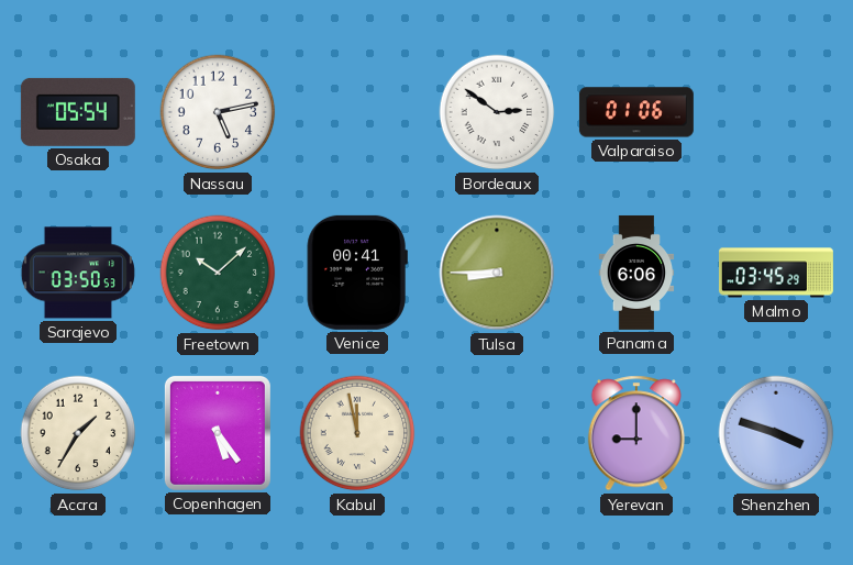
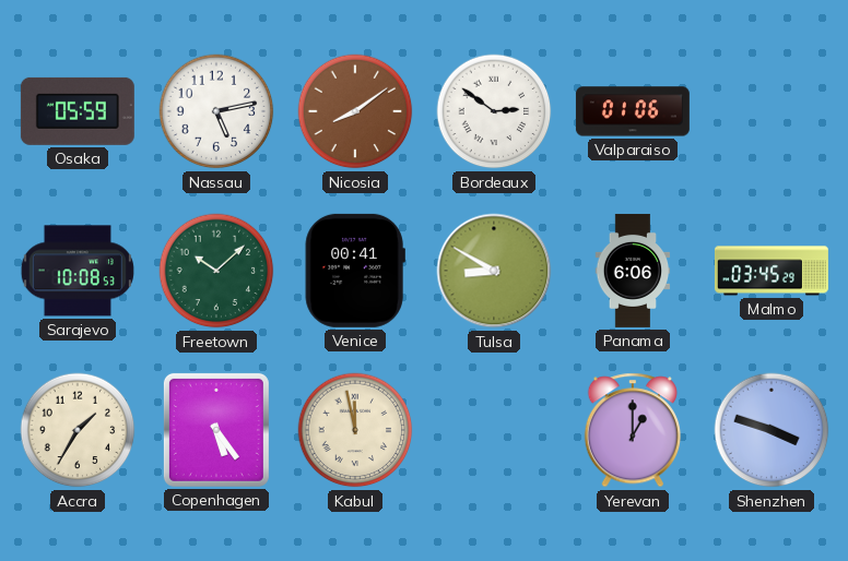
Osaka: 05:54 -> 05:59
Nicosia: none -> 8:09
Sarajevo: 03:50 -> 10:08
Tulsa: 8:45 -> 8:50
Yerevan: 9:00 -> 1:00
